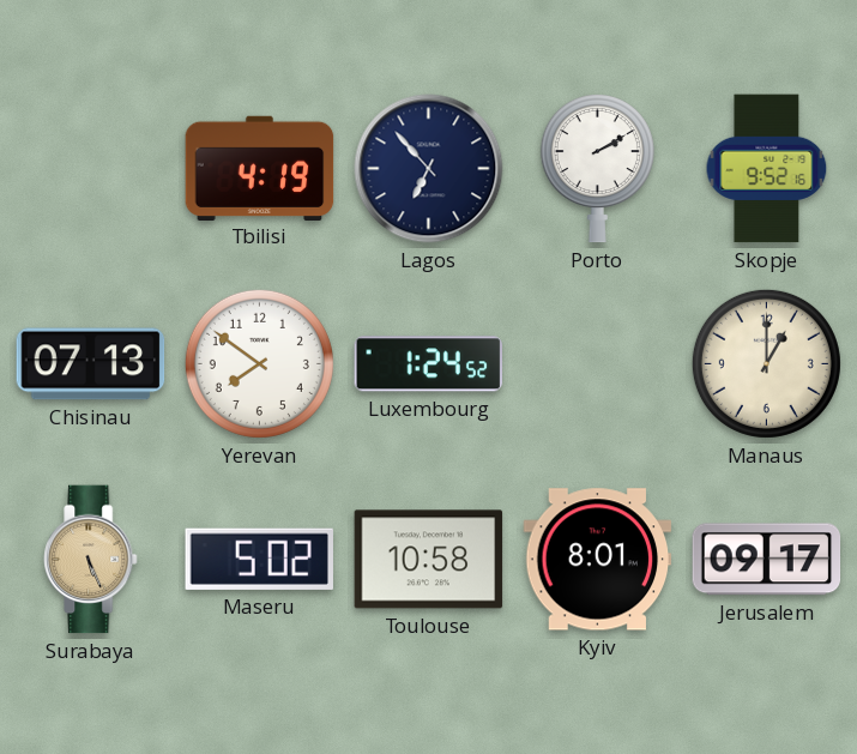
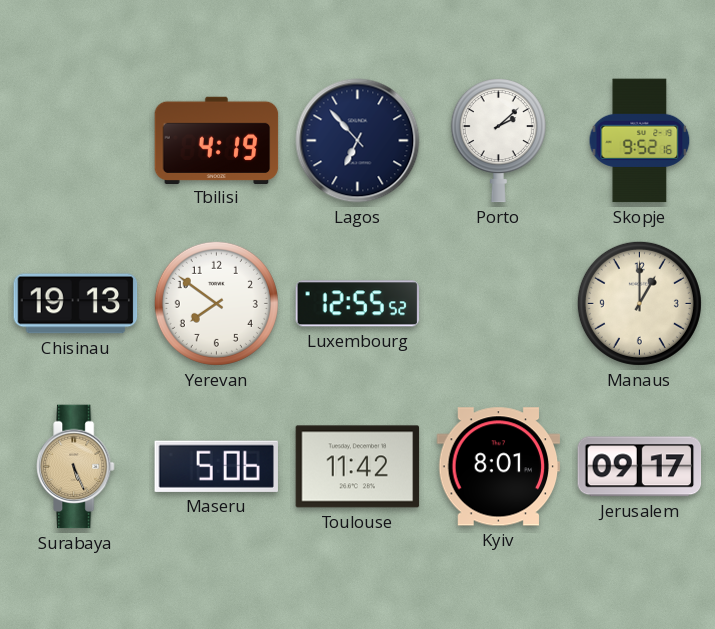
Porto: 2:10 -> 2:08
Chisinau: 07:13 -> 19:13
Luxembourg: 1:24 -> 12:55
Maseru: 5:02 -> 5:06
Toulouse: 10:58 -> 11:42
